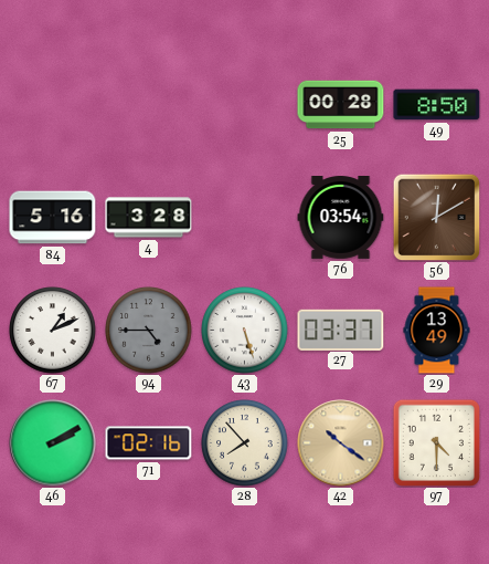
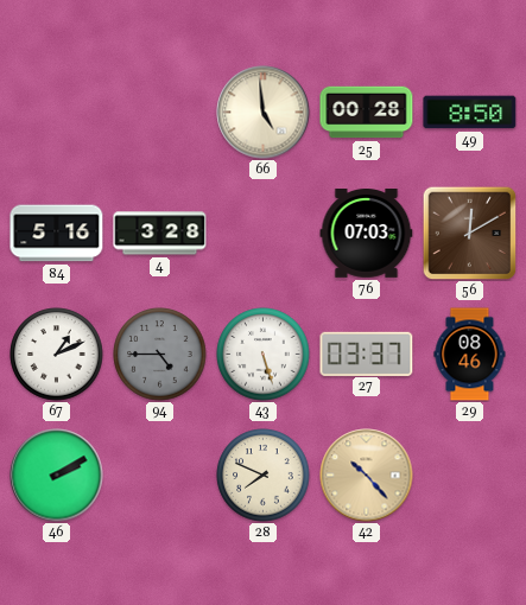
66: none -> 4:59
76: 03:54 -> 07:03
29: 13:49 -> 08:46
71: 02:16 -> none
28: 7:53 -> 7:49
42: 10:21 -> 10:23
97: 4:30 -> none
